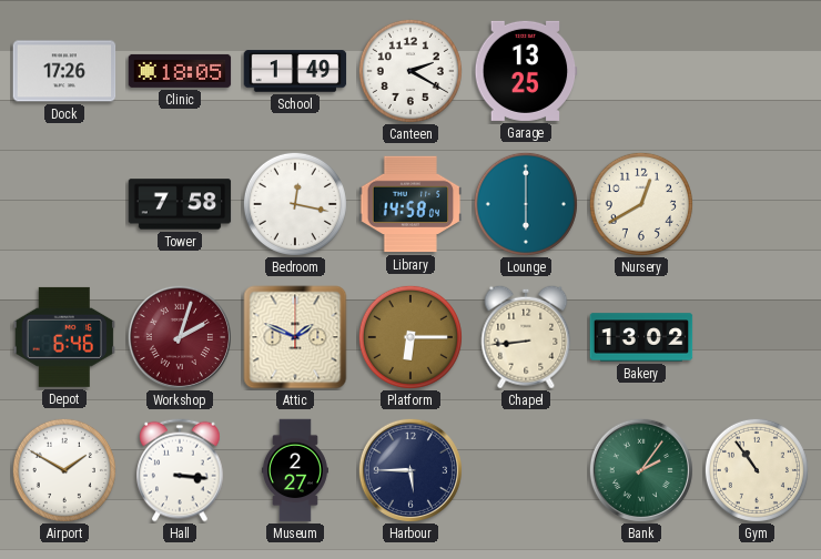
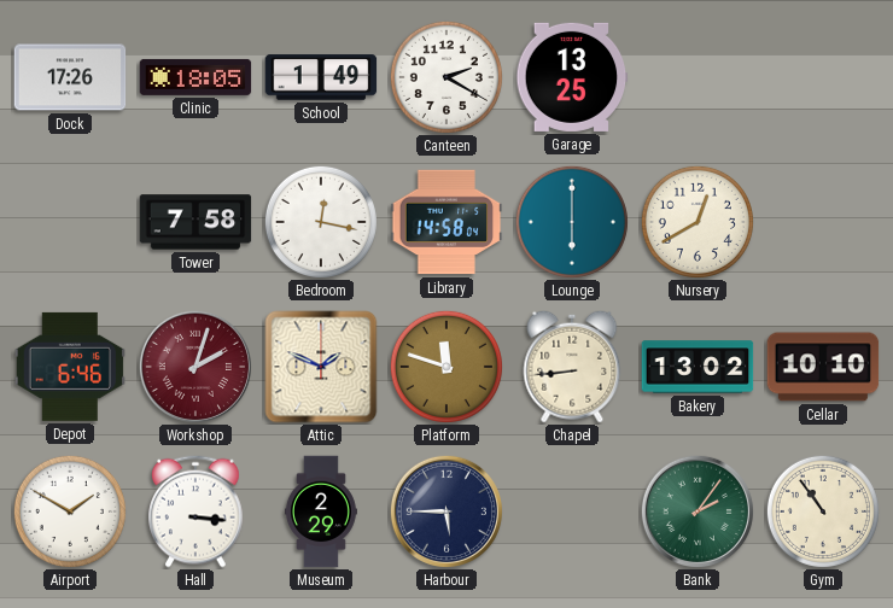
Platform: 6:15 -> 11:48
Cellar: none -> 10:10
Museum: 2:27 -> 2:29
